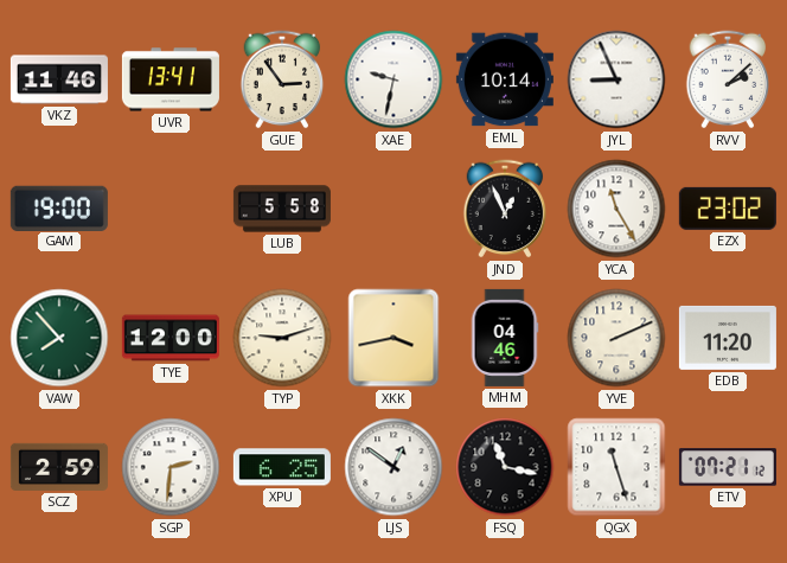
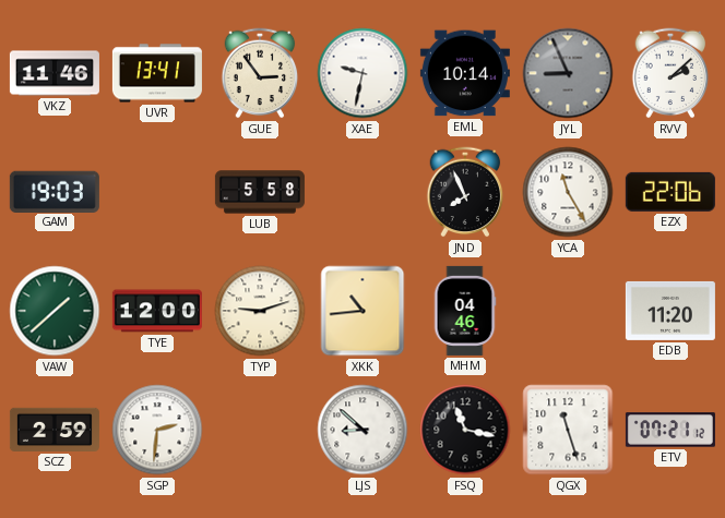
JYL dial: white -> grey
GAM: 19:00 -> 19:03
JND: 12:56 -> 7:56
EZX: 23:02 -> 22:06
VAW: 7:53 -> 1:38
XKK: 3:43 -> 10:44
YVE: 2:11 -> none
XPU: 6:25 -> none
LJS: 12:51 -> 8:52
